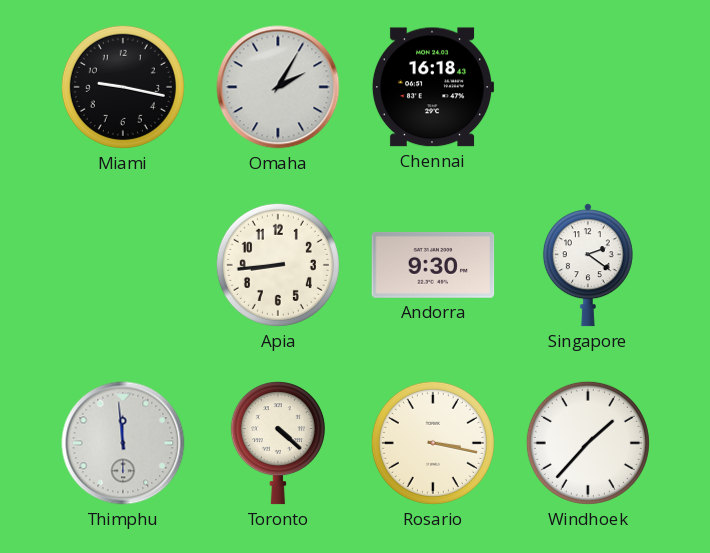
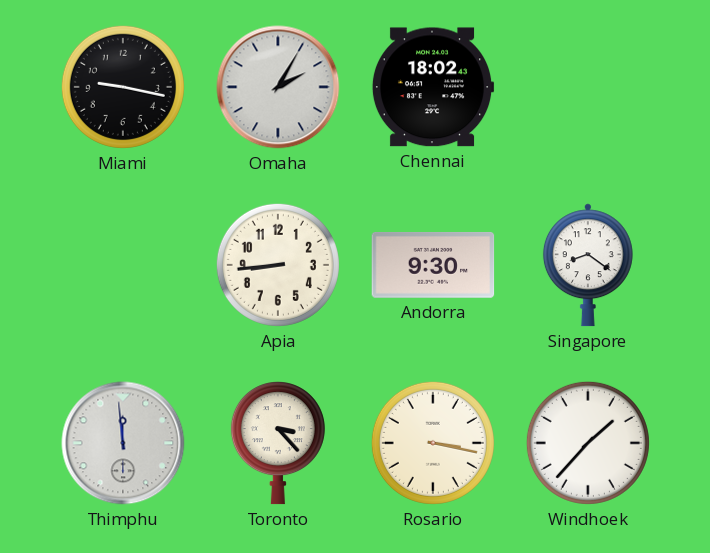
Chennai: 16:18 -> 18:02
Singapore: 2:21 -> 8:21
Toronto: 4:22 -> 3:23
